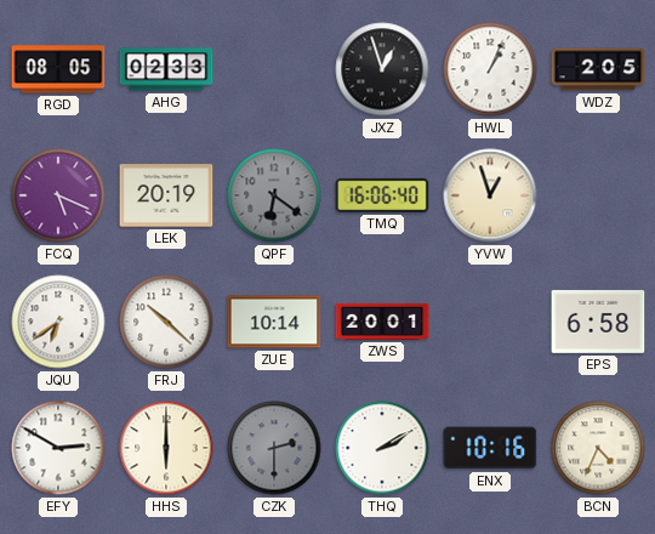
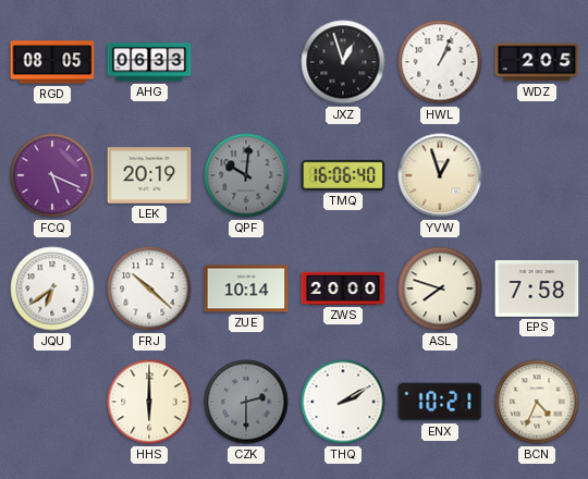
AHG: 02:33 -> 06:33
QPF: 6:21 -> 10:01
ZWS: 20:01 -> 20:00
ASL: none -> 7:48
EPS: 6:58 -> 7:58
EFY: 2:50 -> none
ENX: 10:16 -> 10:21
